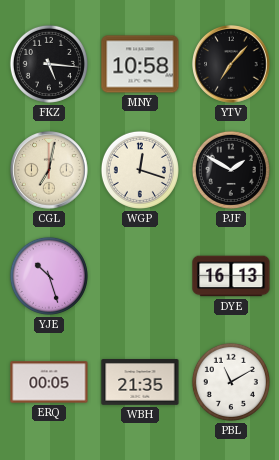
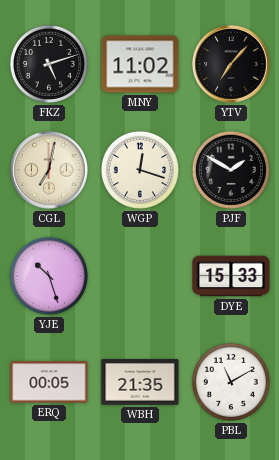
FKZ: 5:16 -> 5:12
MNY: 10:58 -> 11:02
DYE: 16:13 -> 15:33
